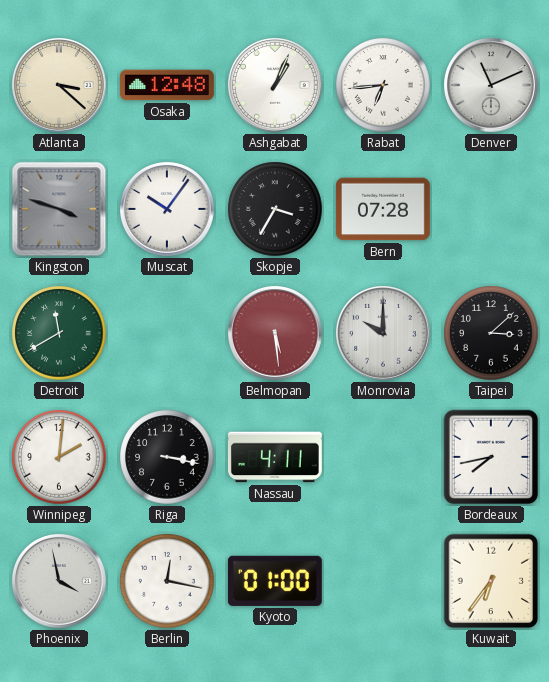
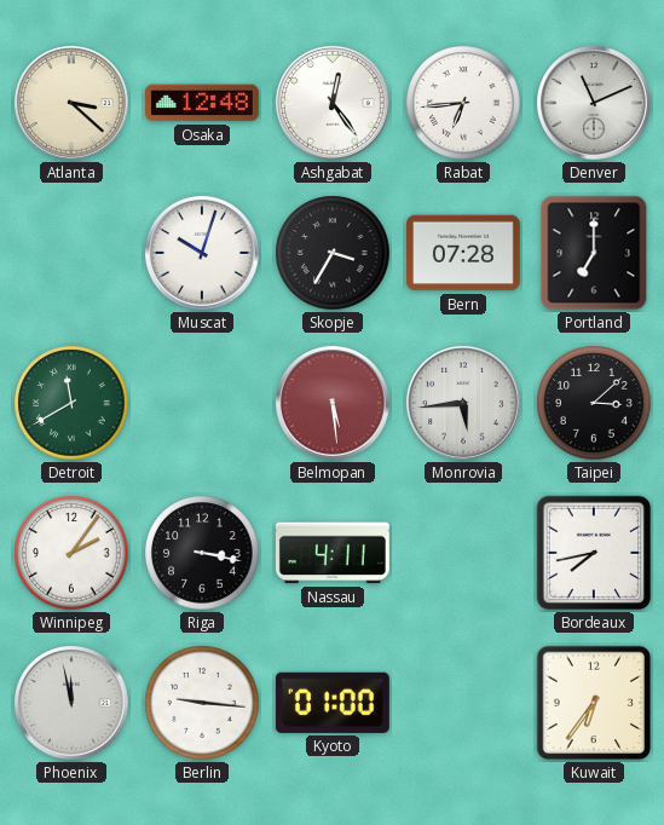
Ashgabat: 1:04 -> 12:24
Kingston: 3:48 -> none
Muscat: 10:06 -> 10:03
Portland: none -> 7:00
Monrovia: 10:00 -> 5:44
Winnipeg: 2:01 -> 2:06
Phoenix: 3:58 -> 11:58
Berlin: 12:17 -> 9:16
